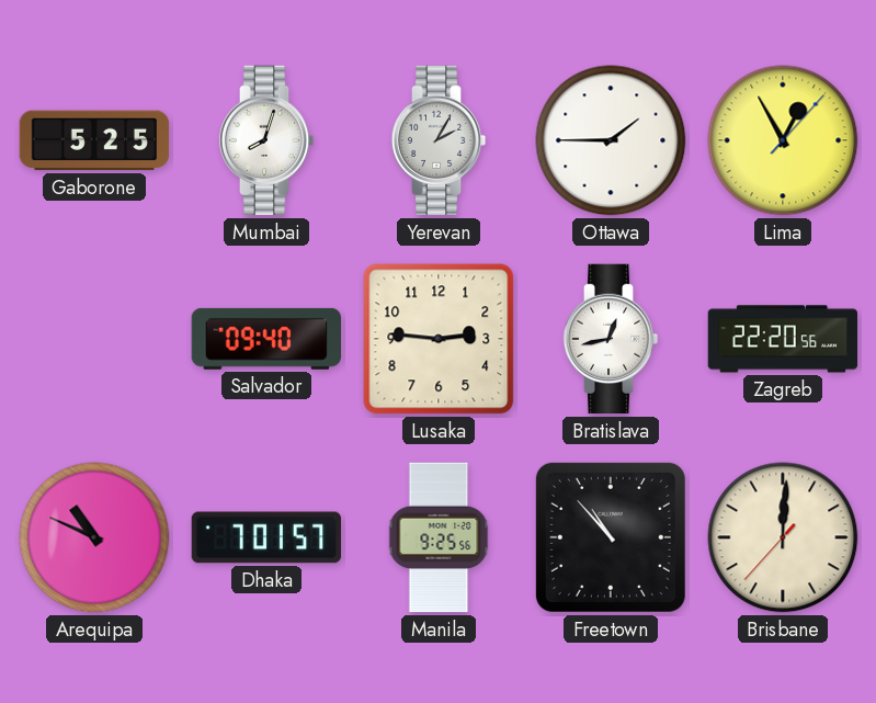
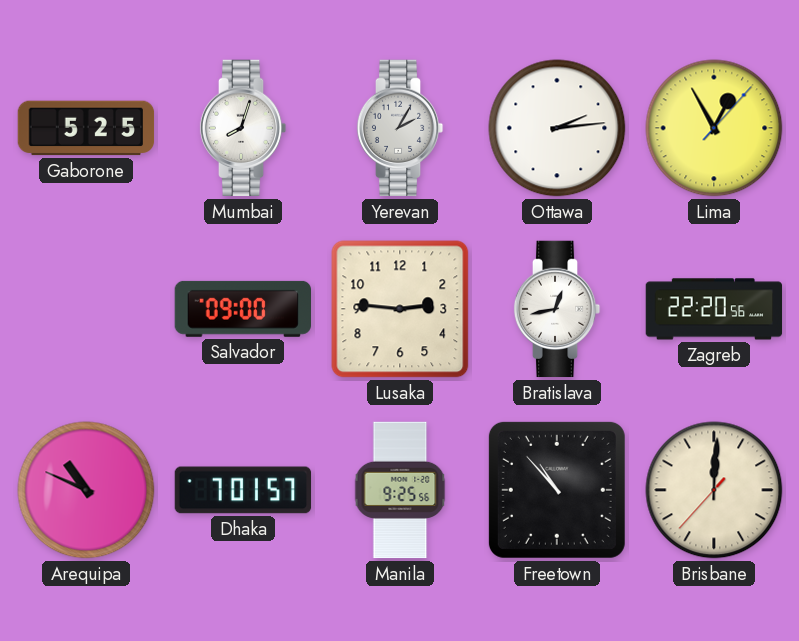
Ottawa: 1:45 -> 2:14
Salvador: 09:40 -> 09:00
